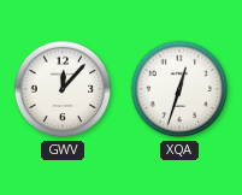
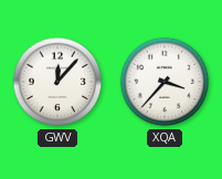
XQA: 12:33 -> 3:37
